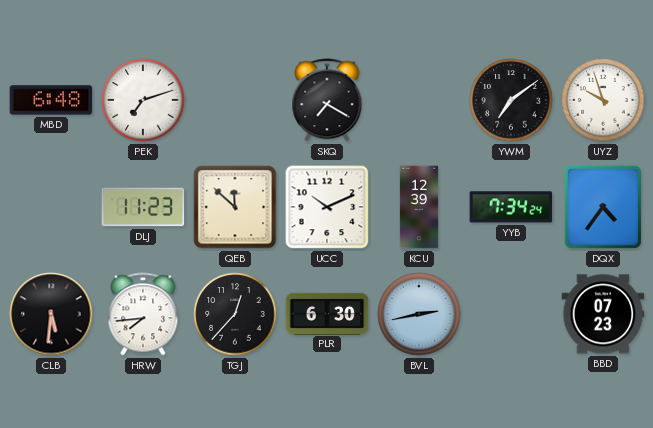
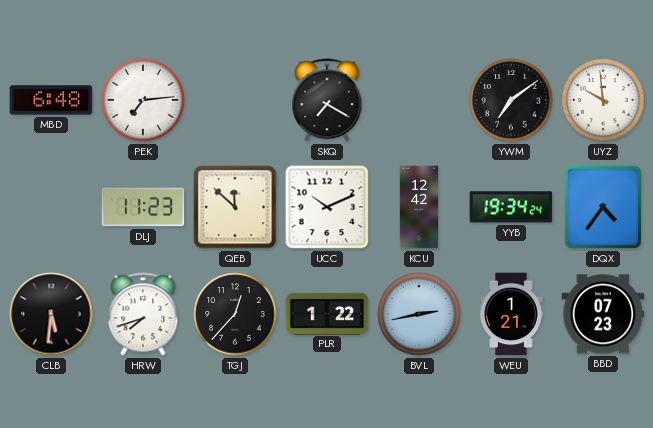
PEK: 7:12 -> 7:14
UYZ: 9:57 -> 9:59
KCU: 12:39 -> 12:42
YYB: 7:34 -> 19:34
HRW: 7:44 -> 7:42
PLR: 6:30 -> 1:22
WEU: none -> 1:21
